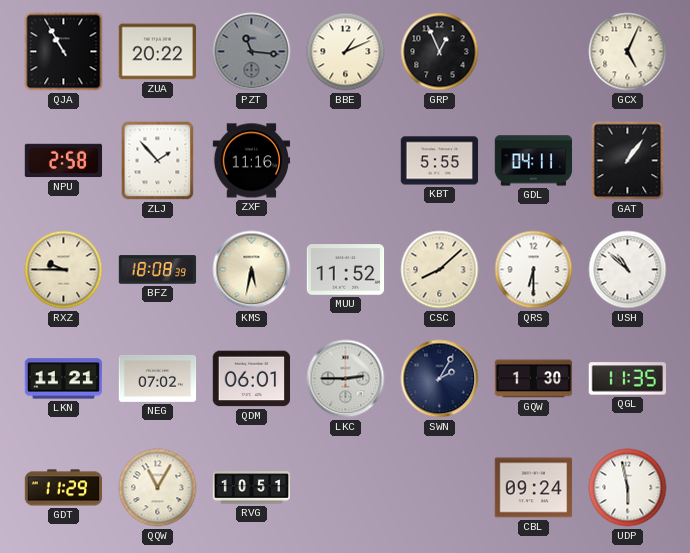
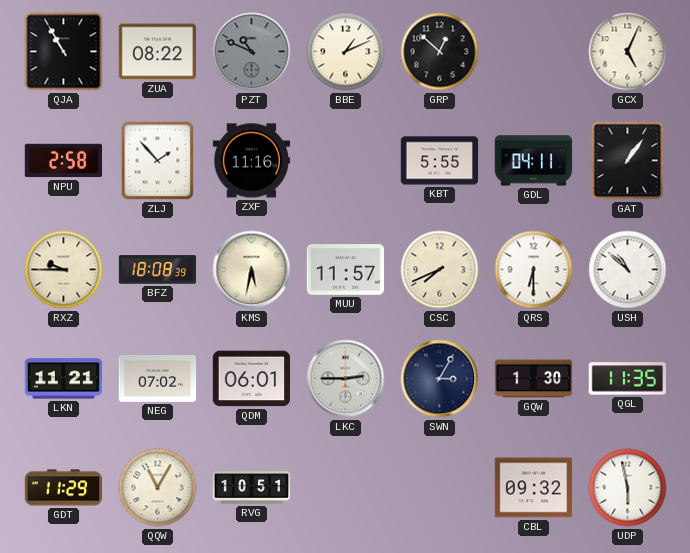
ZUA: 20:22 -> 08:22
PZT: 11:16 -> 10:49
GRP: 12:56 -> 12:52
MUU: 11:52 -> 11:57
CSC: 8:08 -> 7:41
SWN: 2:05 -> 3:05
CBL: 09:24 -> 09:32
